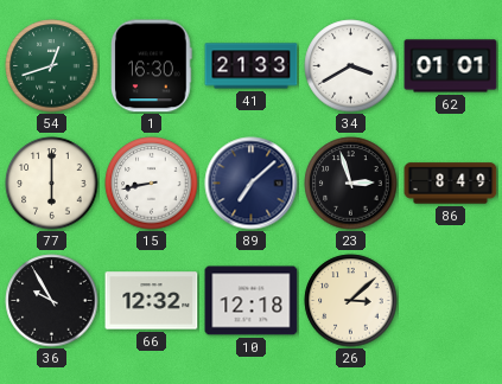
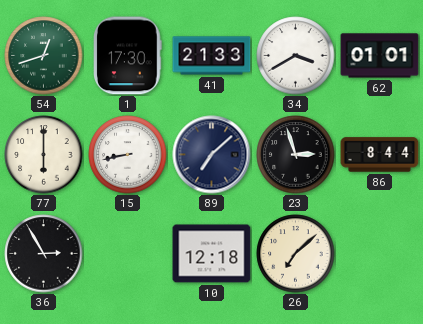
1: 16:30 -> 17:30
86: 8:49 -> 8:44
36: 9:55 -> 2:55
66: 12:32 -> none
26: 3:08 -> 7:08
